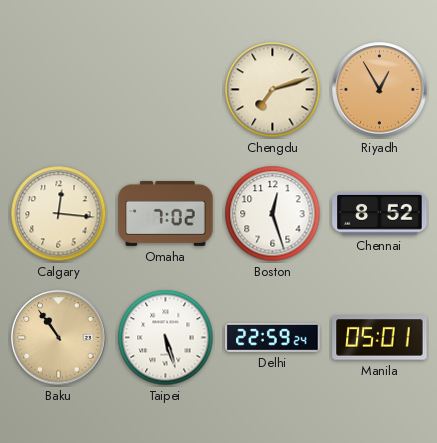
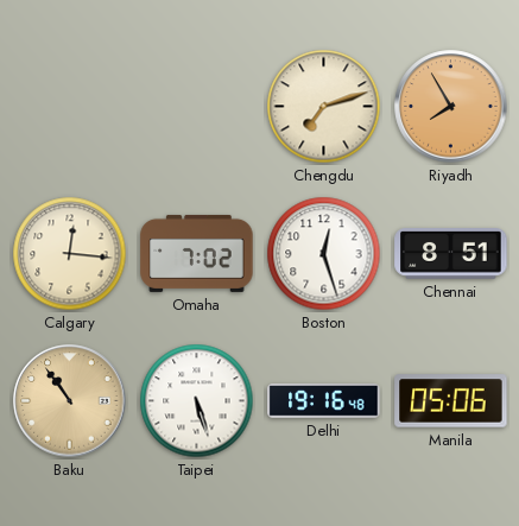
Riyadh: 12:55 -> 7:55
Chennai: 8:52 -> 8:51
Delhi: 22:59 -> 19:16
Manila: 05:01 -> 05:06
